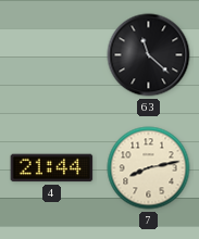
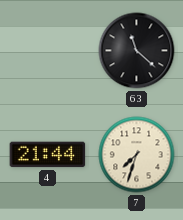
7: 8:13 -> 7:33
